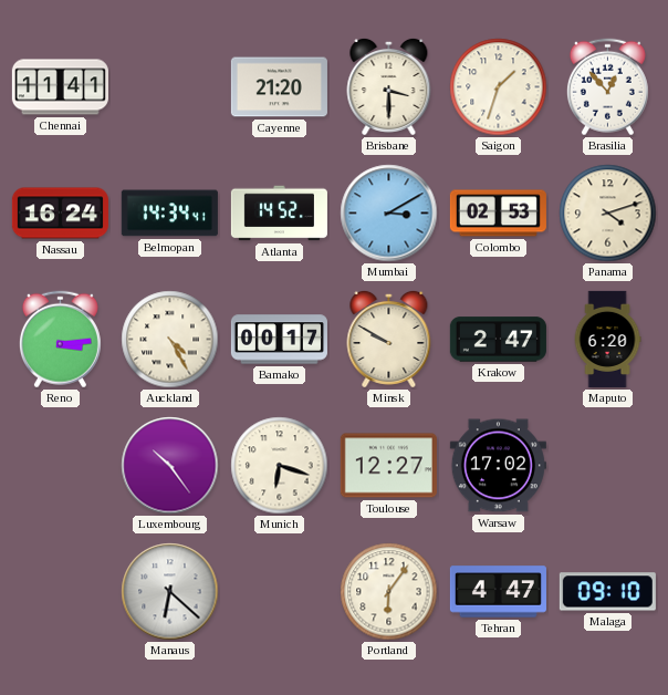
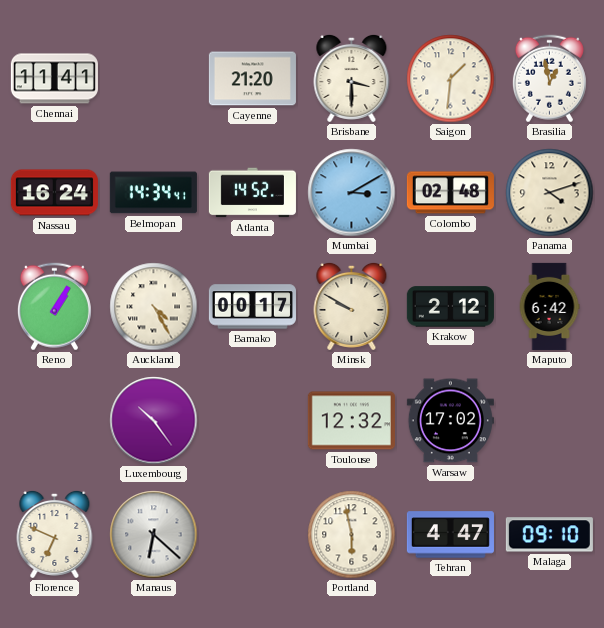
Saigon: 1:33 -> 1:31
Brasilia: 12:53 -> 12:58
Colombo: 02:53 -> 02:48
Reno: 3:14 -> 1:05
Krakow: 2:47 -> 2:12
Maputo: 6:20 -> 6:42
Munich: 6:18 -> none
Toulouse: 12:27 -> 12:32
Florence: none -> 6:49
Portland: 6:06 -> 5:58
